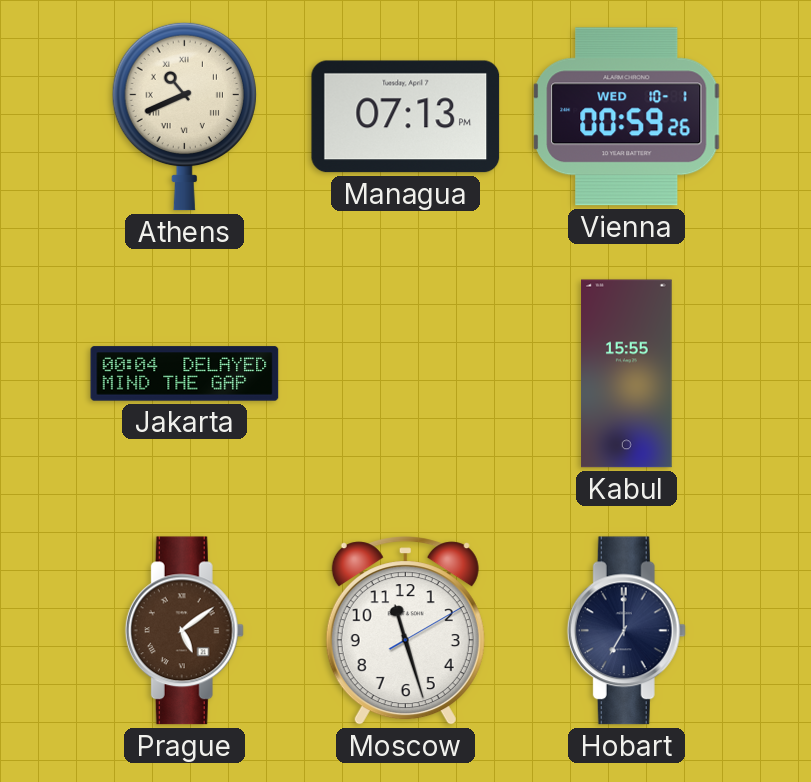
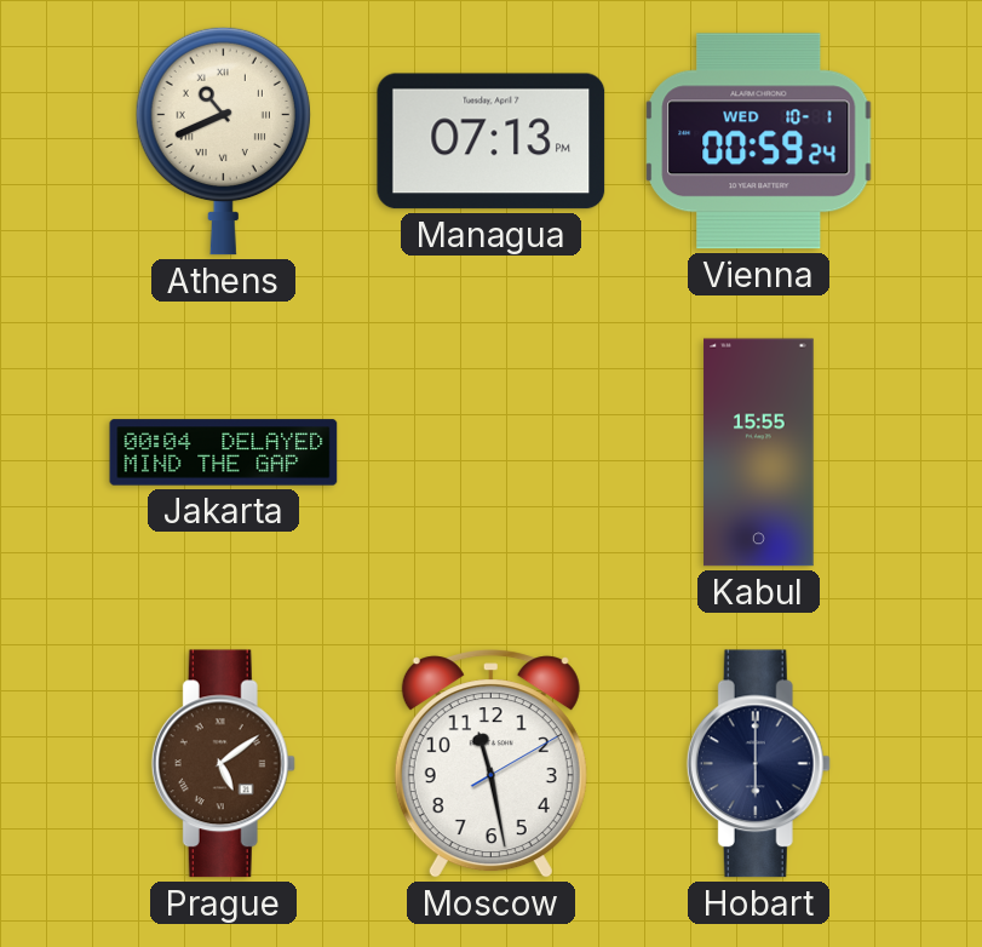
Vienna: 00:59:26 -> 00:59:24
Moscow: 11:27 -> 11:28
Hobart: 7:00 -> 6:00
